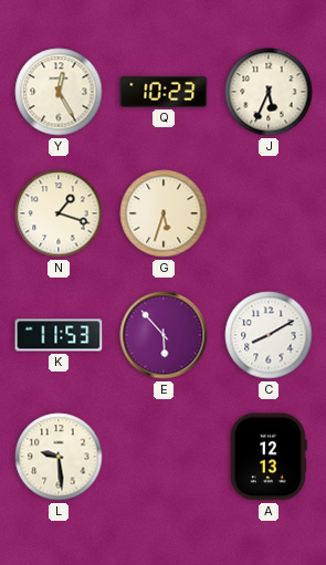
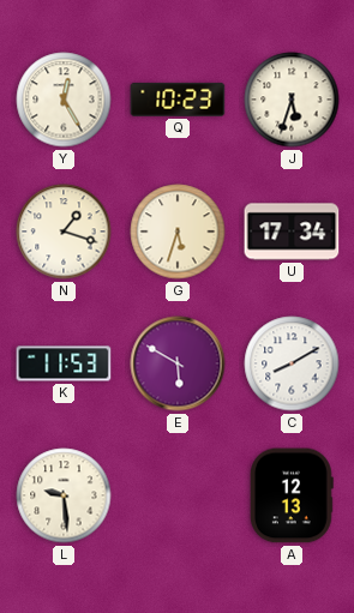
J: 5:34 -> 5:33
U: none -> 17:34
E: 5:53 -> 5:50
